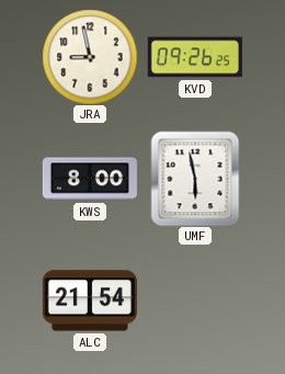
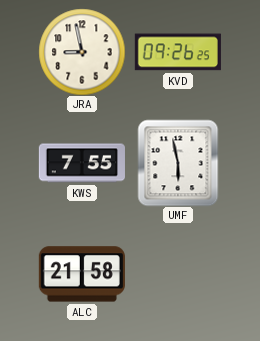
KWS: 8:00 -> 7:55
ALC: 21:54 -> 21:58
